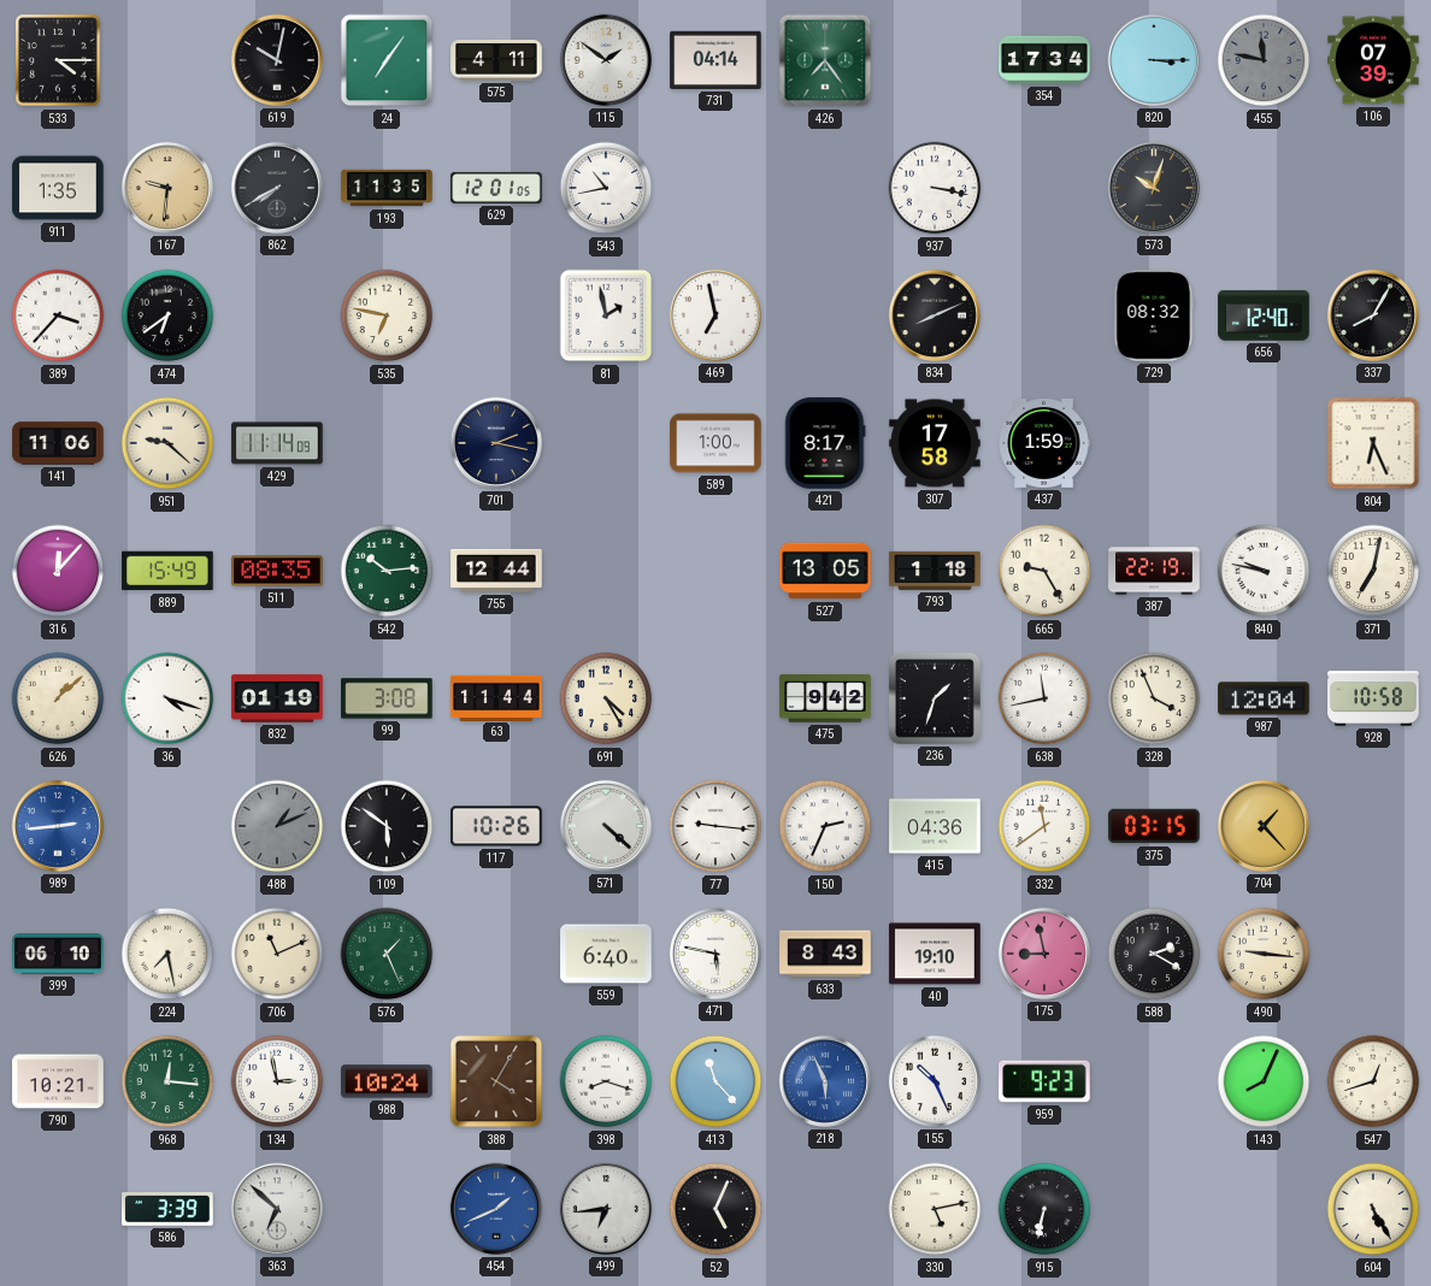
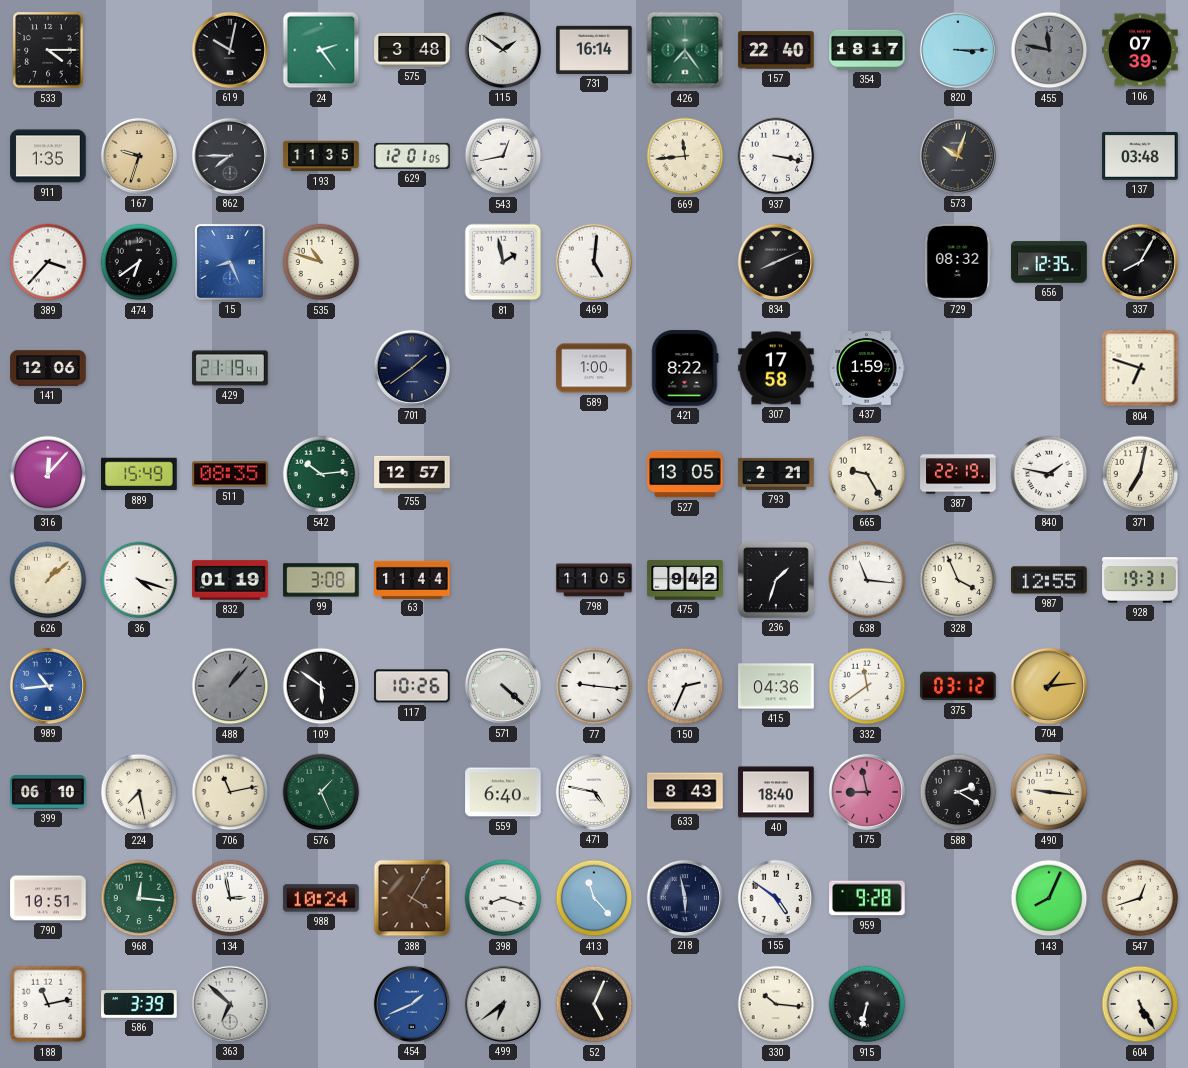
24: 7:06 -> 2:24
575: 4:11 -> 3:48
731: 04:14 -> 16:14
157: none -> 22:40
354: 17:34 -> 18:17
167: 9:31 -> 9:33
862: 7:40 -> 7:45
543: 10:43 -> 12:43
669: none -> 11:44
137: none -> 03:48
15: none -> 8:26
535: 6:47 -> 10:48
469: 6:58 -> 5:01
656: 12:40 -> 12:35
141: 11:06 -> 12:06
951: 9:22 -> none
429: 11:14 -> 21:19
701: 2:17 -> 1:39
421: 8:17 -> 8:22
804: 6:26 -> 6:48
755: 12:44 -> 12:57
793: 1:18 -> 2:21
840: 9:47 -> 1:47
691: 4:25 -> none
798: none -> 11:05
638: 11:43 -> 11:16
987: 12:04 -> 12:55
928: 10:58 -> 19:31
989: 2:44 -> 10:44
488: 1:11 -> 1:07
375: 03:15 -> 03:12
704: 1:23 -> 1:14
706: 11:11 -> 11:13
471: 5:47 -> 4:47
40: 19:10 -> 18:40
790: 10:21 -> 10:51
218: 5:56 -> 5:58
218 dial: blue -> navy
155: 10:26 -> 4:51
959: 9:23 -> 9:28
188: none -> 11:13
499: 6:44 -> 6:39
330: 5:13 -> 10:16
